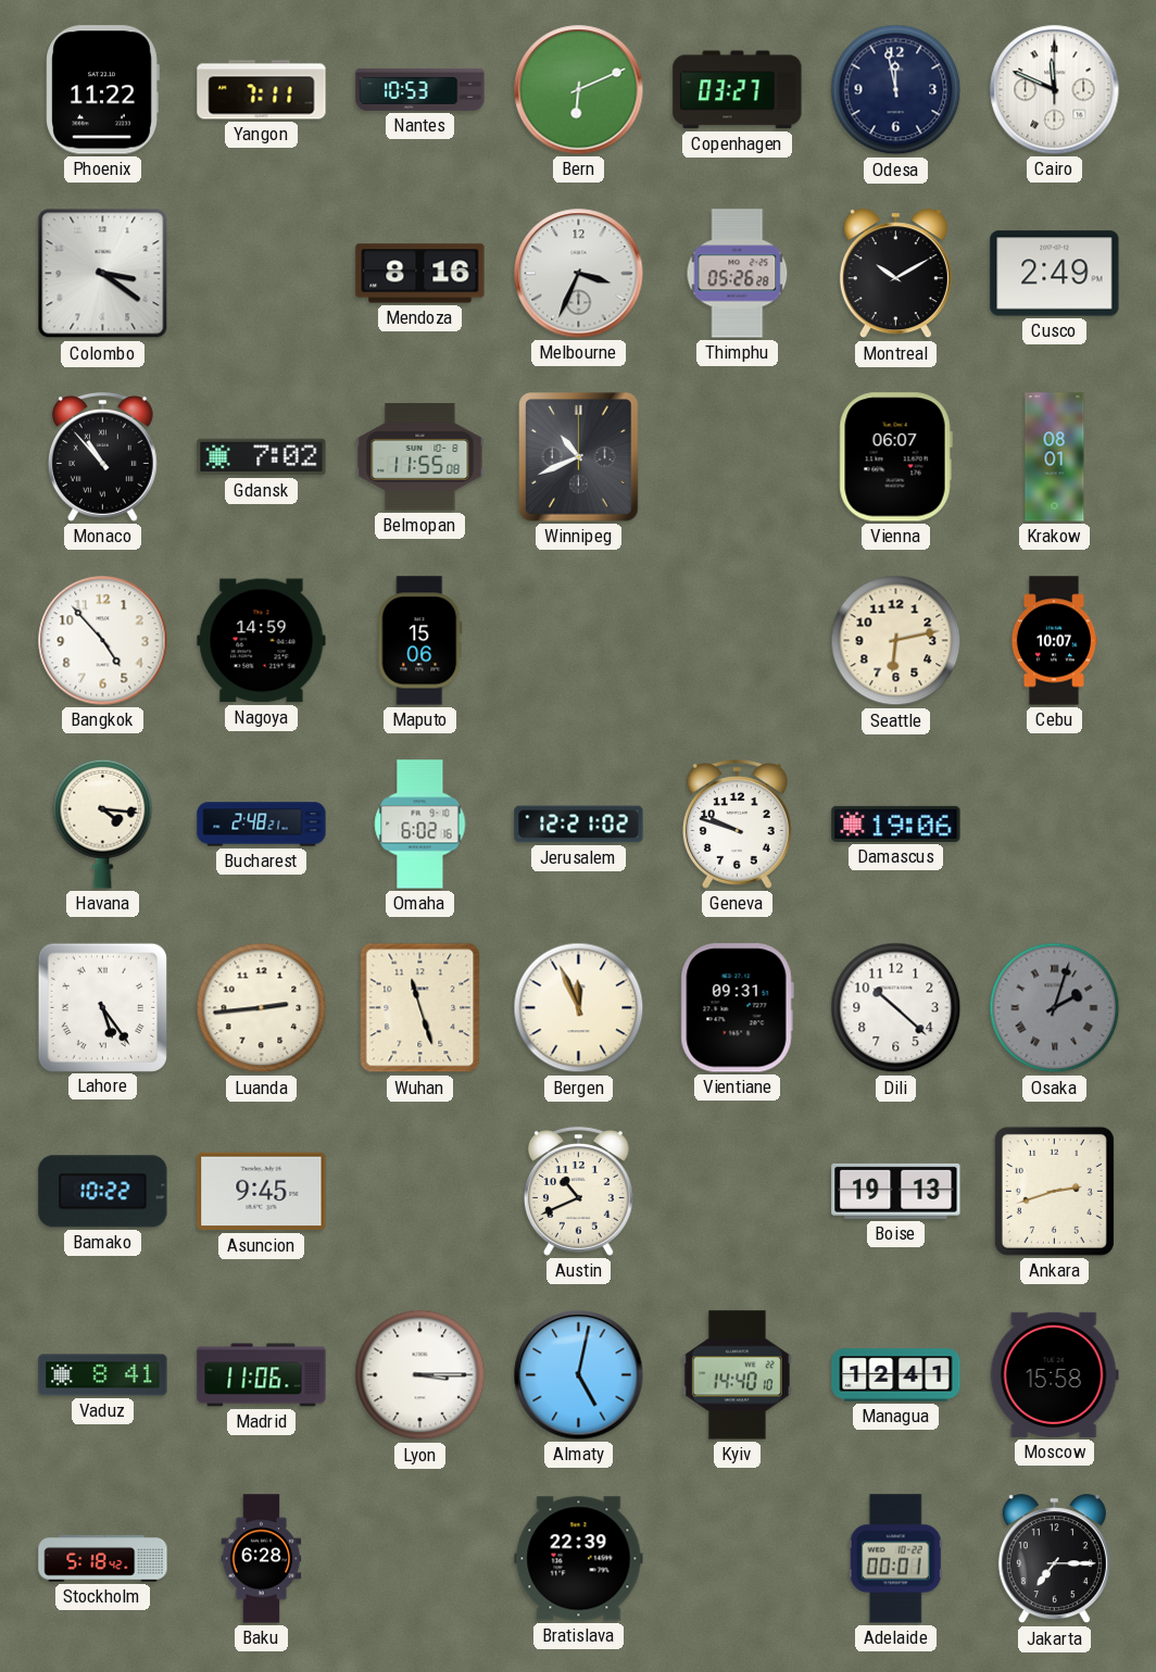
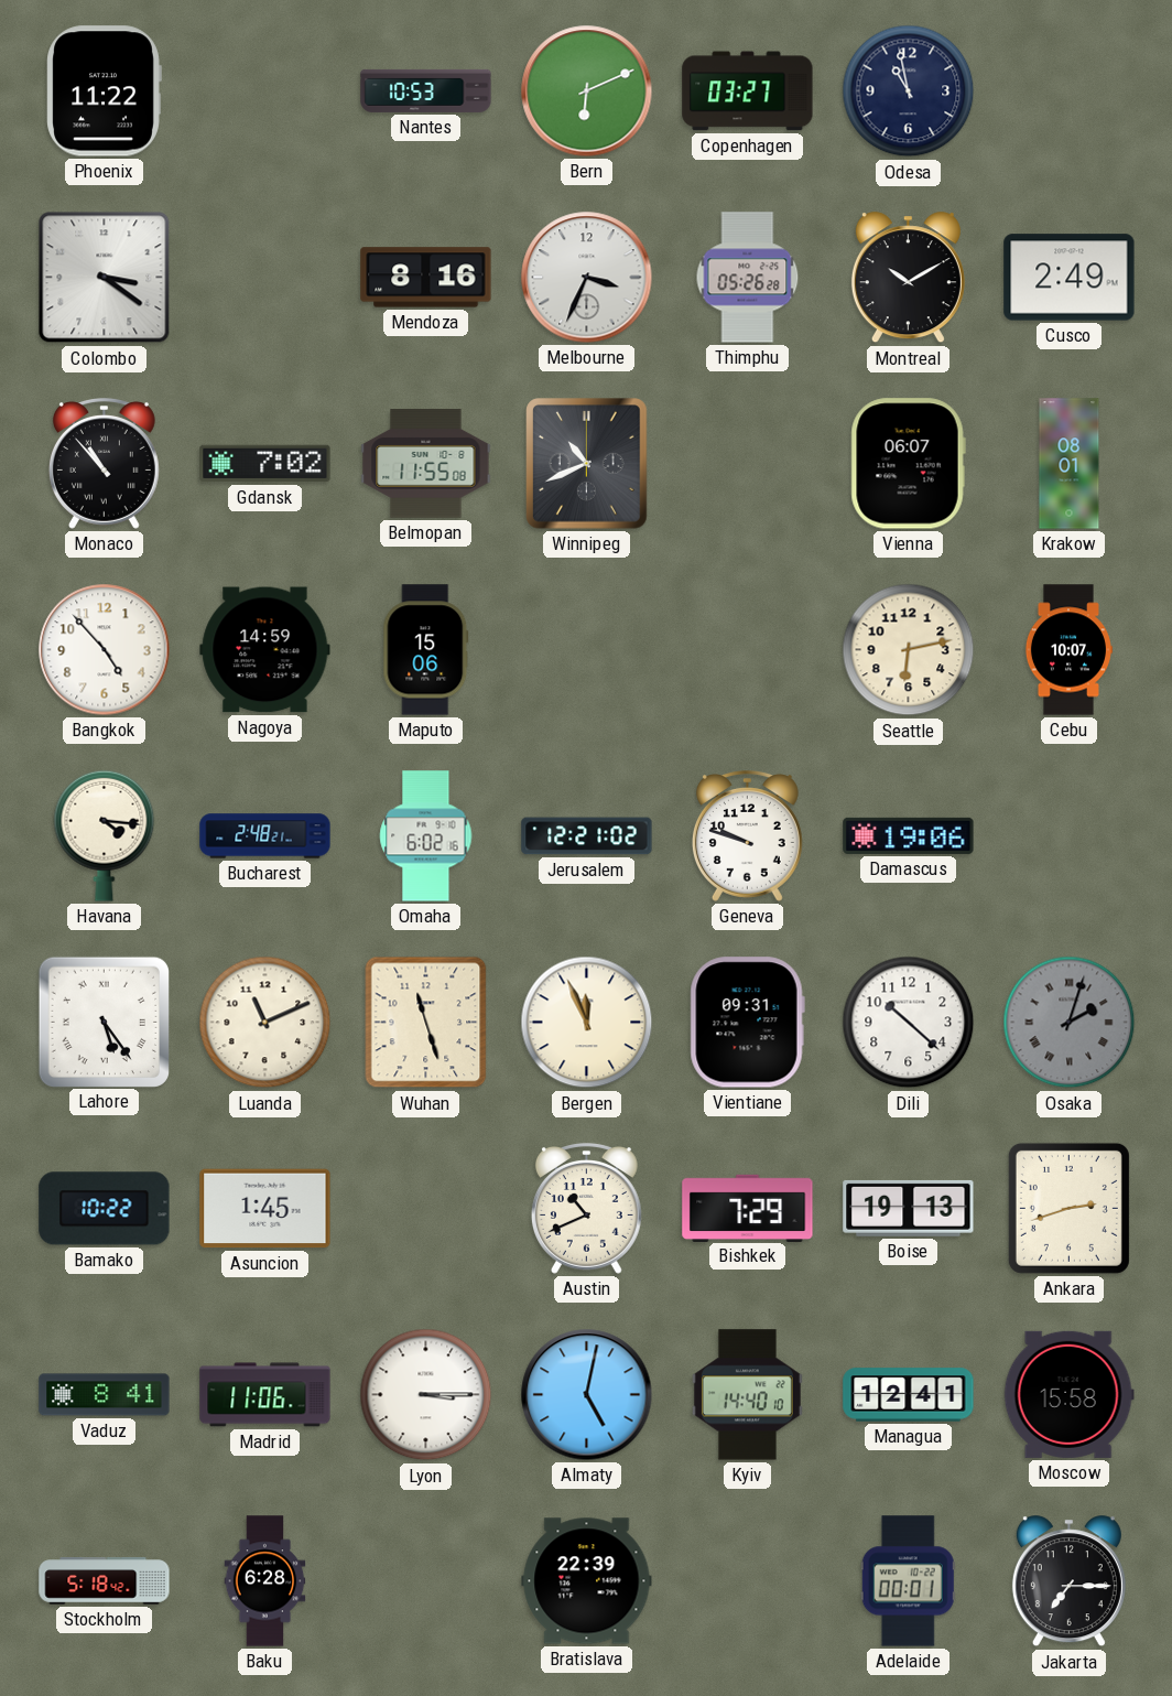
Yangon: 7:11 -> none
Odesa: 11:58 -> 10:58
Cairo: 11:49 -> none
Luanda: 2:44 -> 11:11
Asuncion: 9:45 -> 1:45
Bishkek: none -> 7:29
